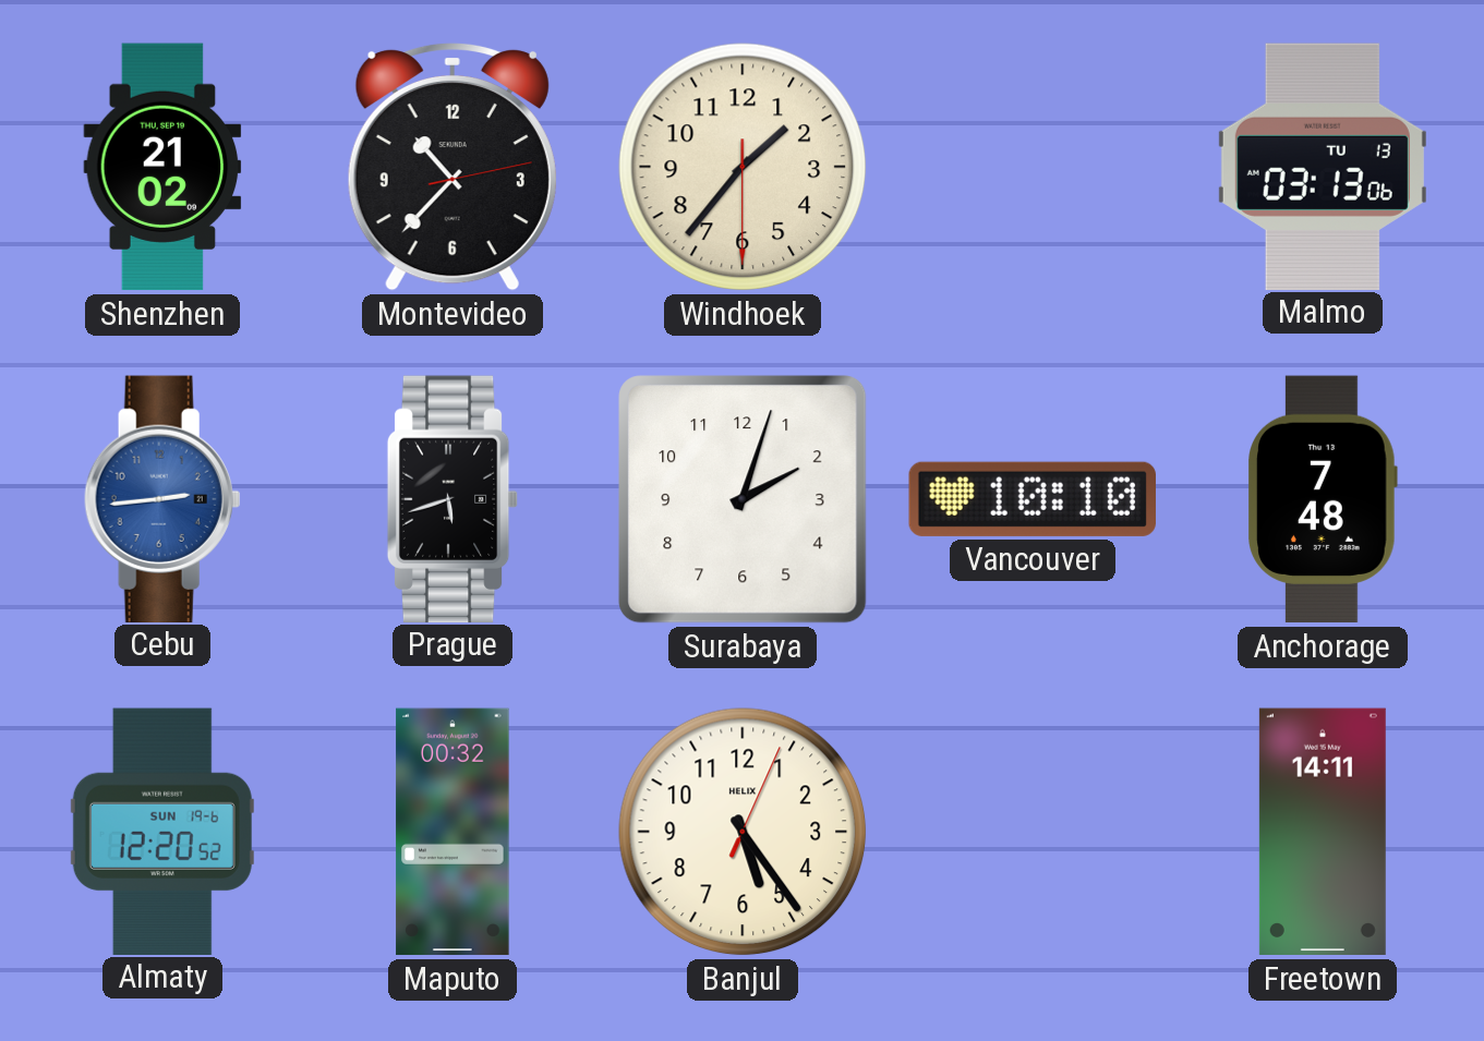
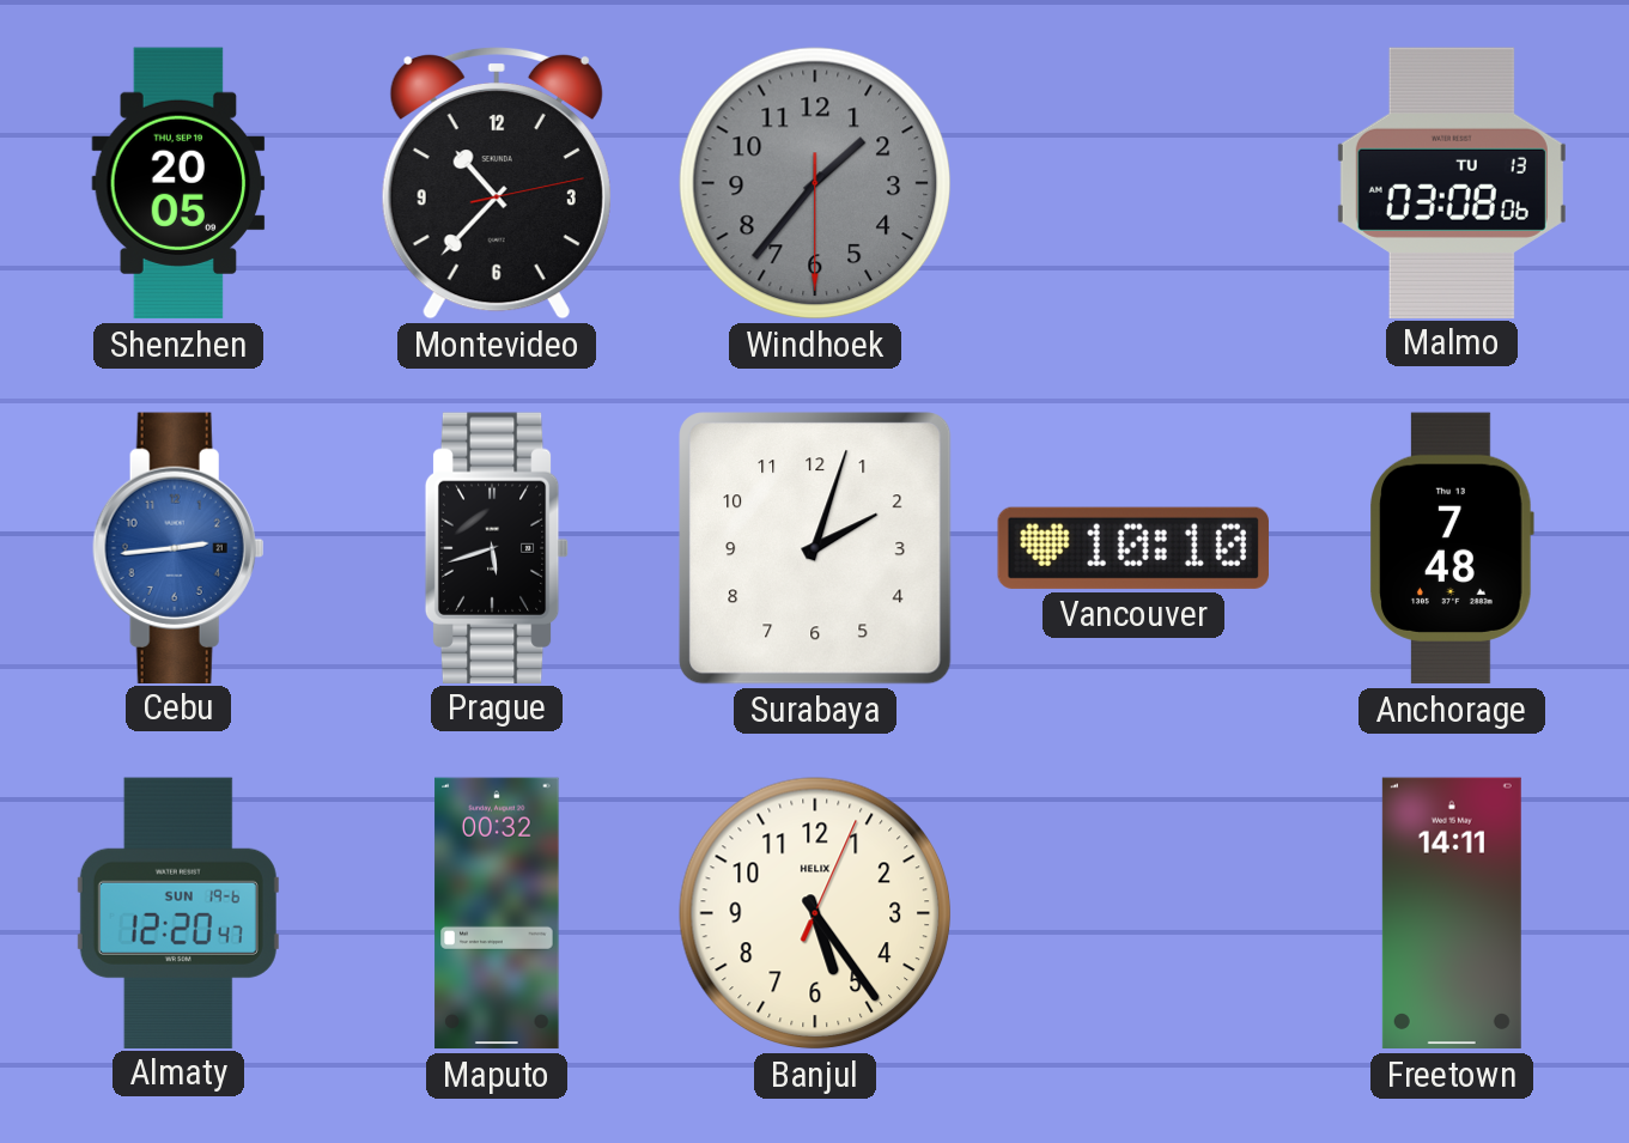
Shenzhen: 21:02 -> 20:05
Windhoek dial: cream -> grey
Malmo: 03:13 -> 03:08
Almaty: 12:20:52 -> 12:20:47
